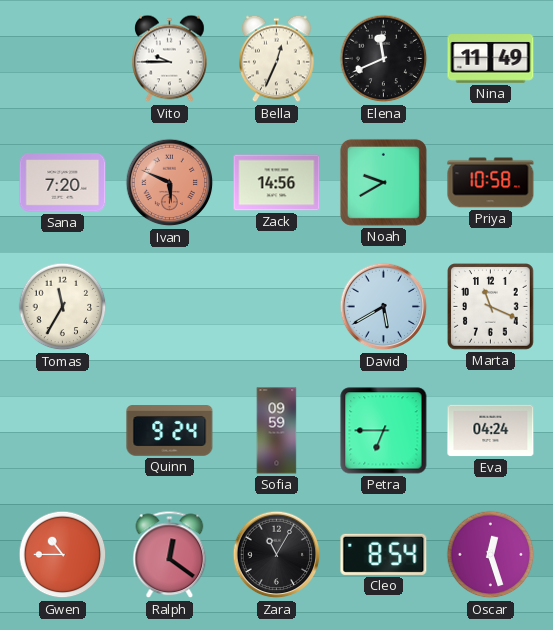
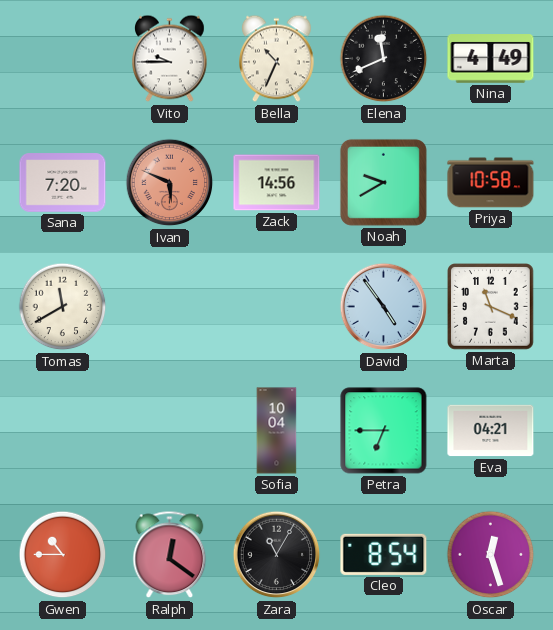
Bella: 12:34 -> 10:34
Nina: 11:49 -> 4:49
Tomas: 11:35 -> 11:40
David: 5:40 -> 4:54
Quinn: 9:24 -> none
Sofia: 09:59 -> 10:04
Eva: 04:24 -> 04:21
